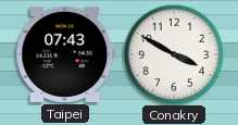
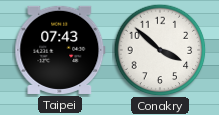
Conakry: 3:50 -> 3:52
